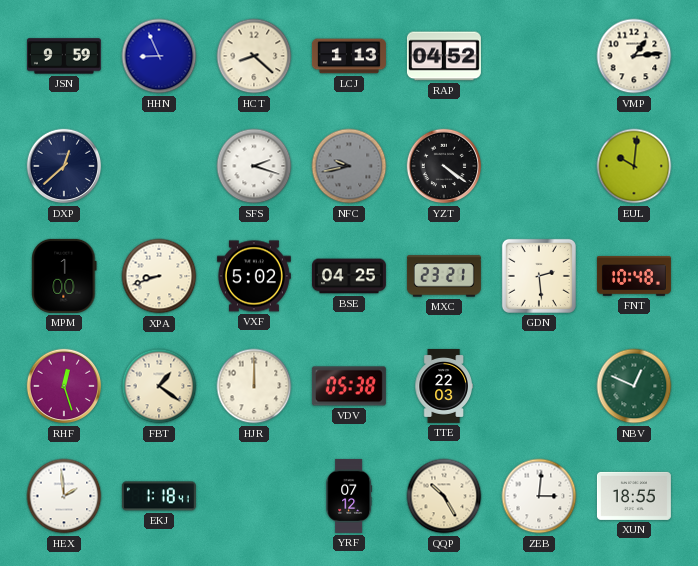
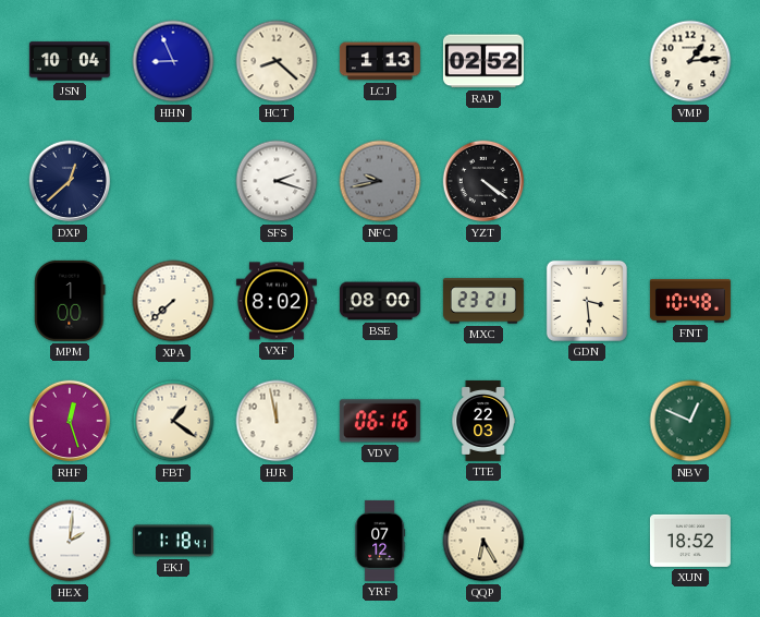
JSN: 9:59 -> 10:04
RAP: 04:52 -> 02:52
EUL: 10:01 -> none
XPA: 8:42 -> 7:38
VXF: 5:02 -> 8:02
BSE: 04:25 -> 08:00
GDN: 2:29 -> 3:29
HJR: 12:00 -> 11:58
VDV: 05:38 -> 06:16
HEX: 1:59 -> 2:01
QQP: 10:25 -> 6:25
ZEB: 3:01 -> none
XUN: 18:55 -> 18:52
